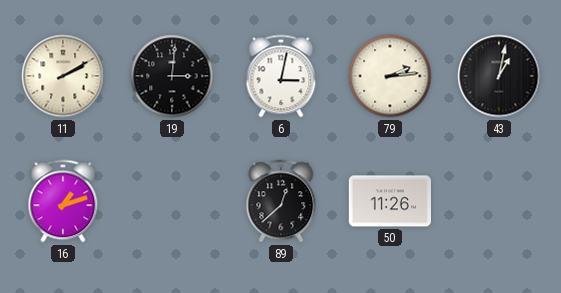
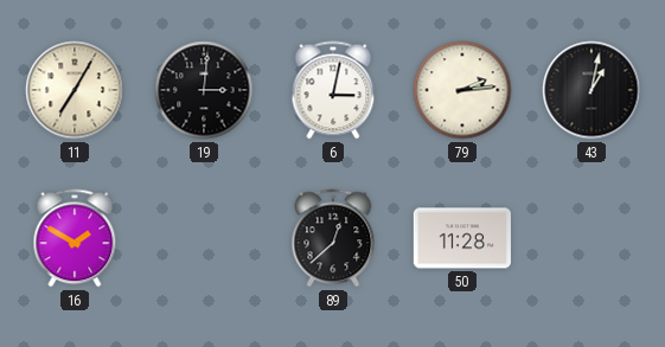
11: 2:10 -> 7:05
16: 1:12 -> 1:50
50: 11:26 -> 11:28
